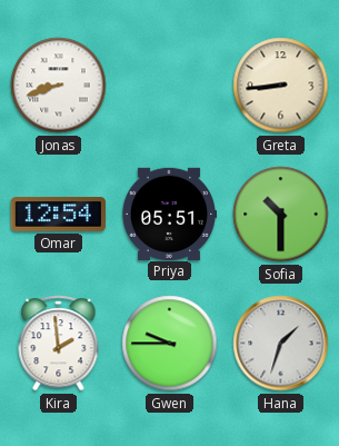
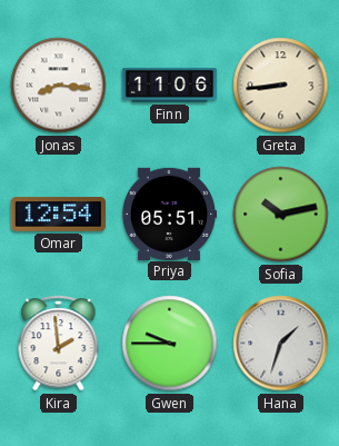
Jonas: 8:42 -> 8:16
Finn: none -> 11:06
Sofia: 10:30 -> 10:13
